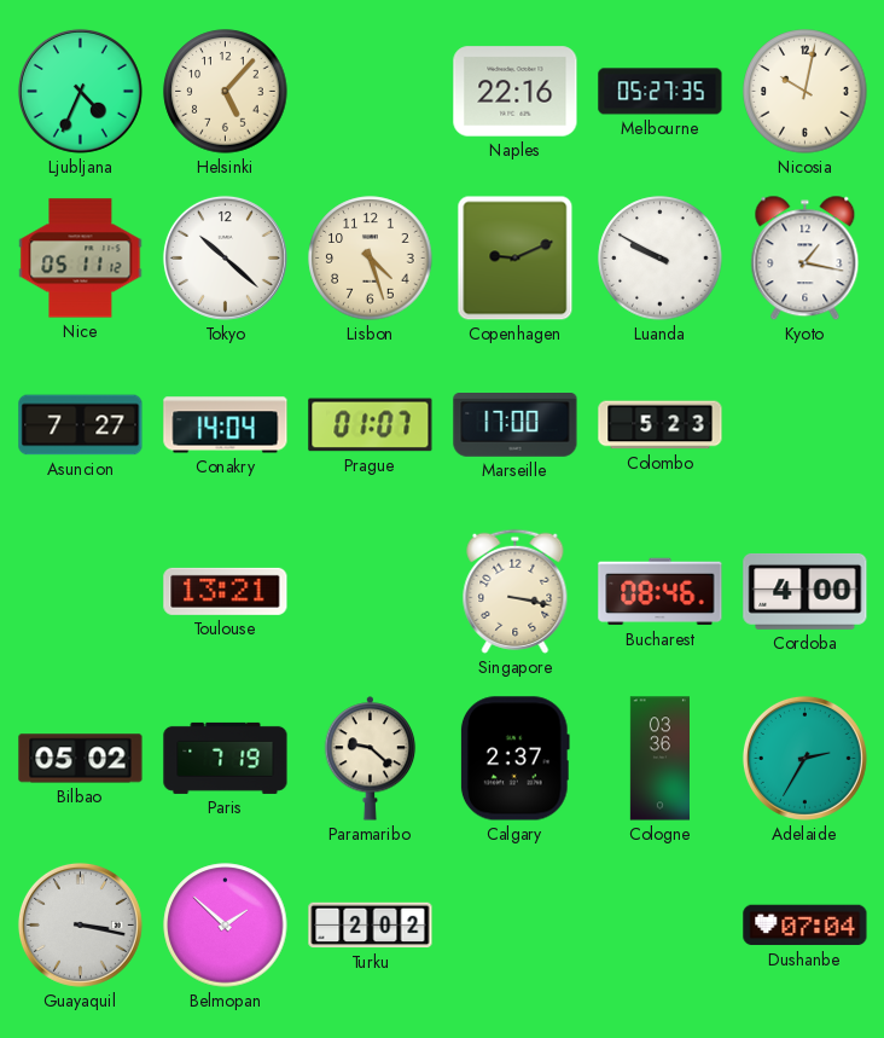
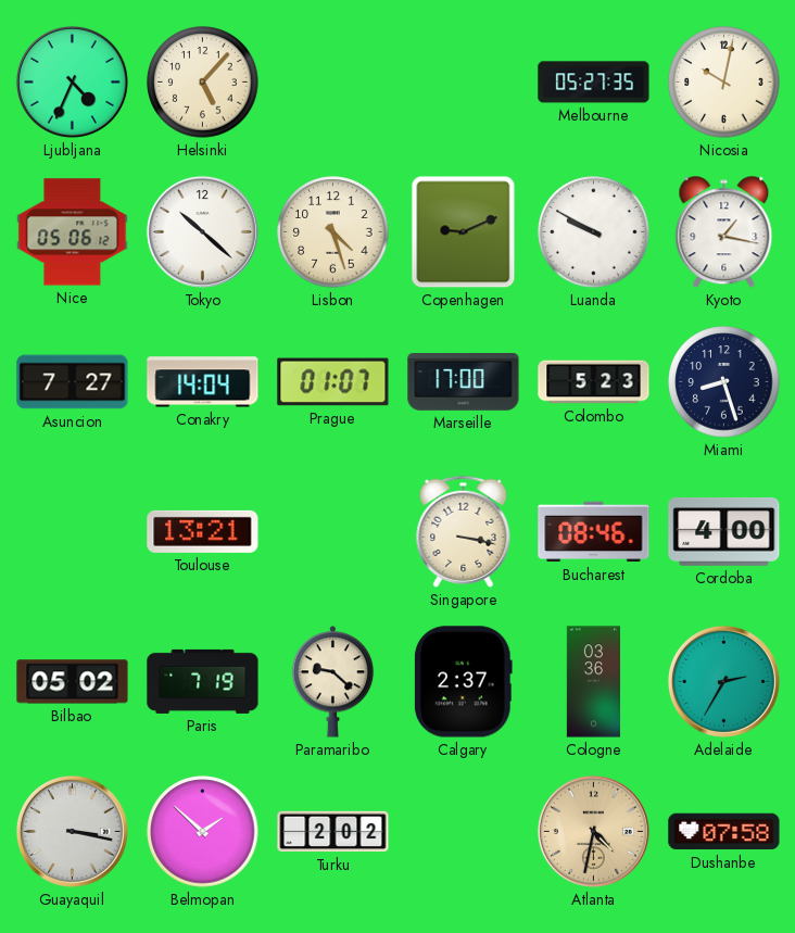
Naples: 22:16 -> none
Nice: 05:11 -> 05:06
Miami: none -> 8:27
Atlanta: none -> 4:32
Dushanbe: 07:04 -> 07:58
